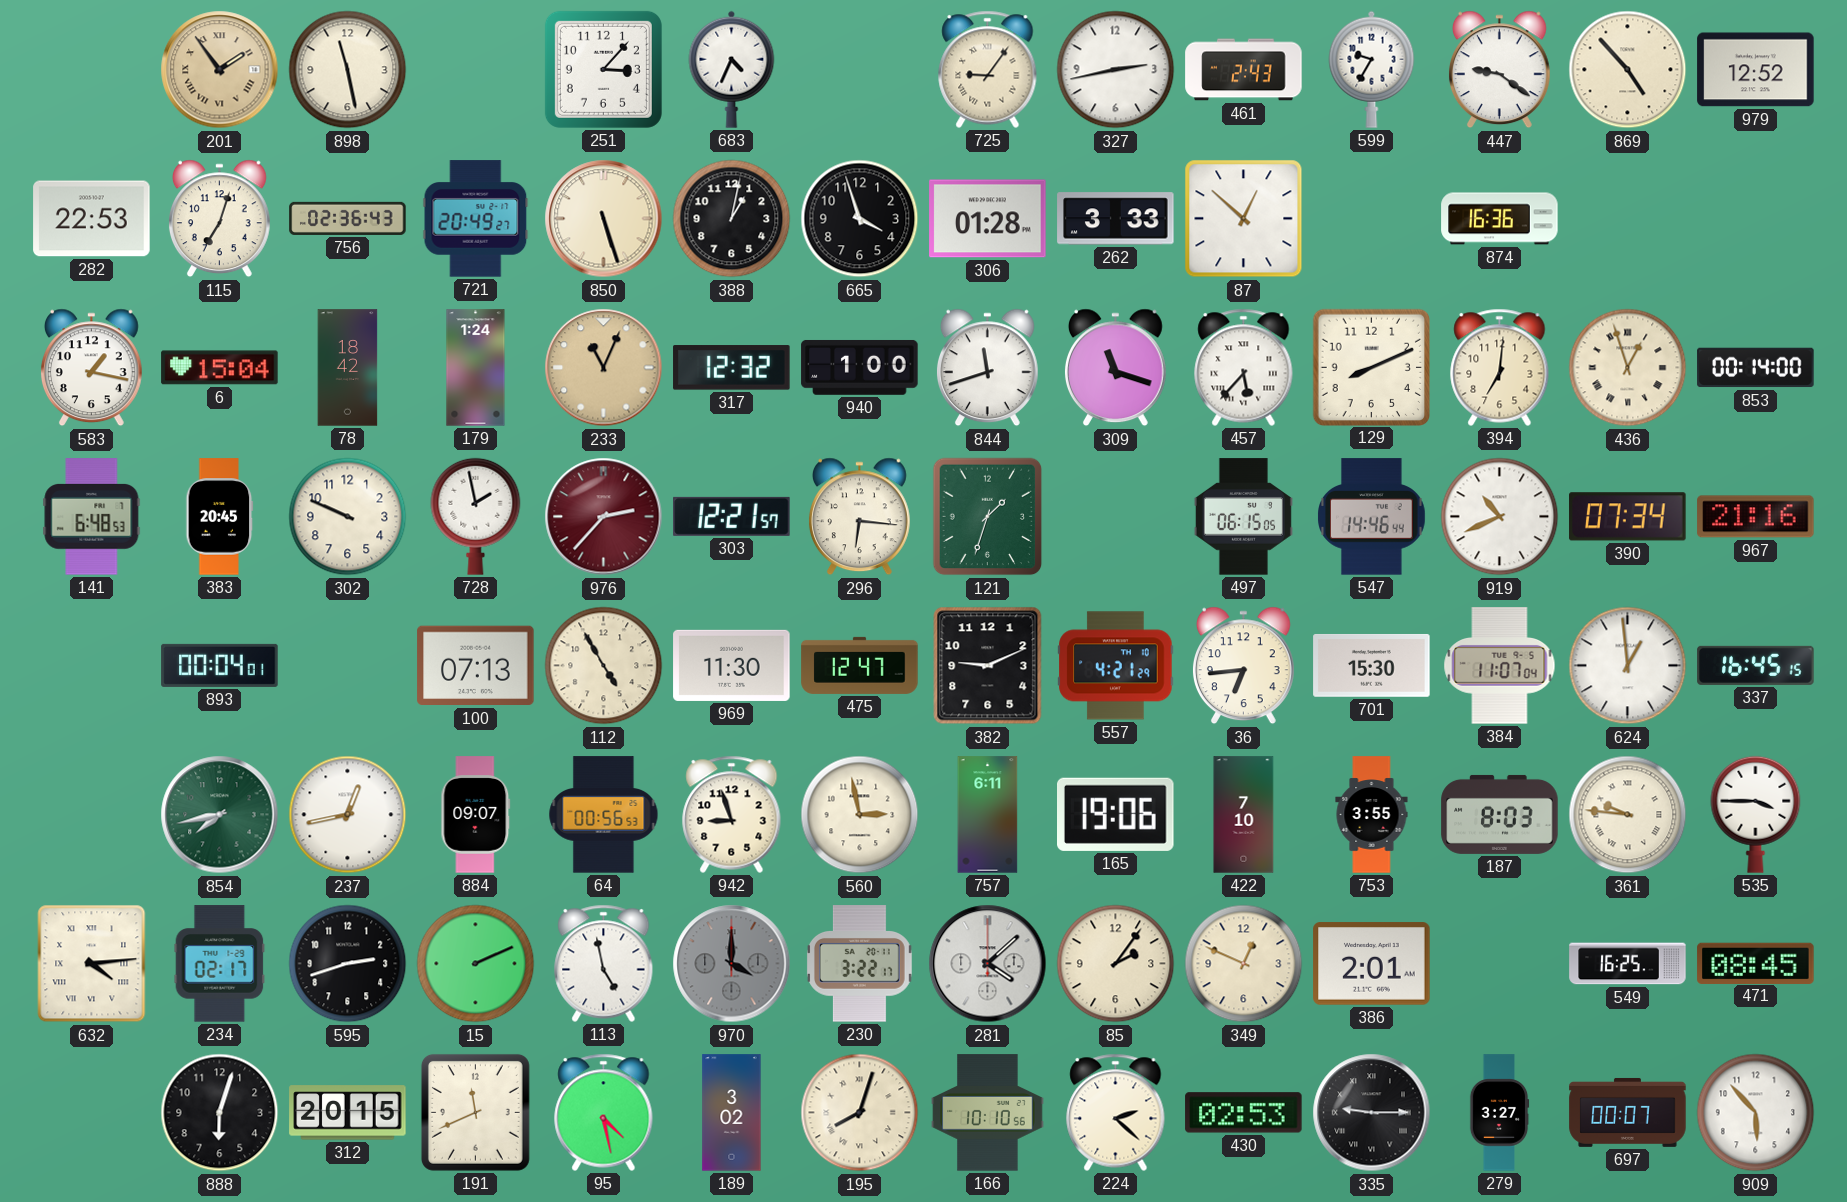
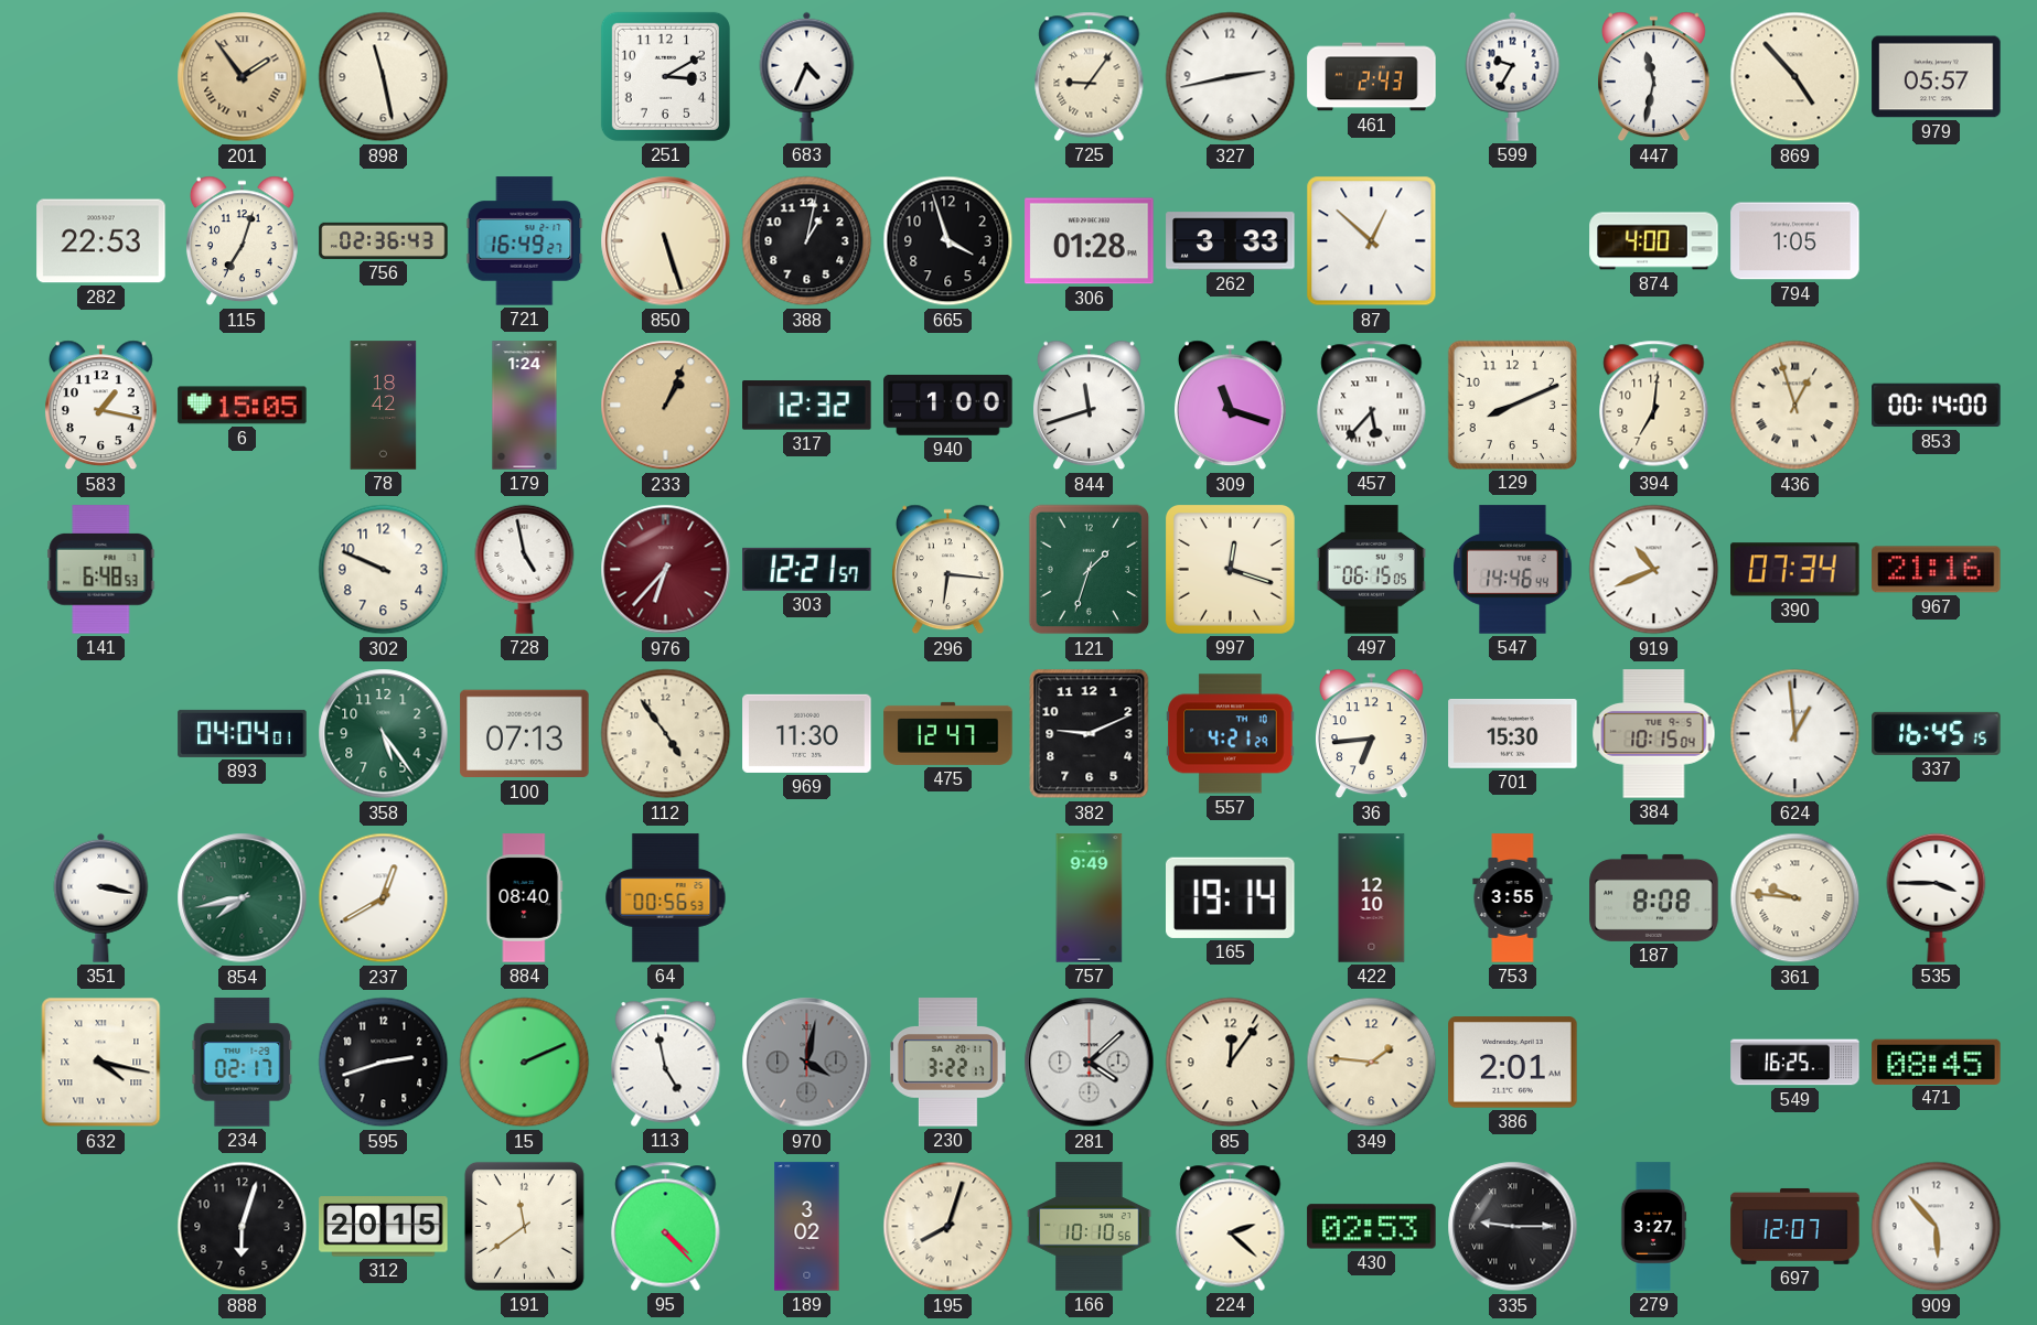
251: 3:07 -> 3:10
447: 9:21 -> 11:32
979: 12:52 -> 05:57
721: 20:49 -> 16:49
874: 16:36 -> 4:00
794: none -> 1:05
6: 15:04 -> 15:05
233: 11:04 -> 1:04
383: 20:45 -> none
728: 1:58 -> 4:58
976: 2:37 -> 6:37
997: none -> 12:18
893: 00:04 -> 04:04
358: none -> 5:24
112: 4:55 -> 4:54
384: 11:07 -> 10:15
351: none -> 3:17
237: 12:43 -> 12:40
884: 09:07 -> 08:40
942: 8:57 -> none
560: 2:58 -> none
757: 6:11 -> 9:49
165: 19:06 -> 19:14
422: 7:10 -> 12:10
187: 8:03 -> 8:08
632: 4:14 -> 4:17
970: 4:00 -> 4:02
85: 2:06 -> 12:06
349: 12:49 -> 1:46
191: 11:41 -> 11:39
95: 4:28 -> 4:23
697: 00:07 -> 12:07
